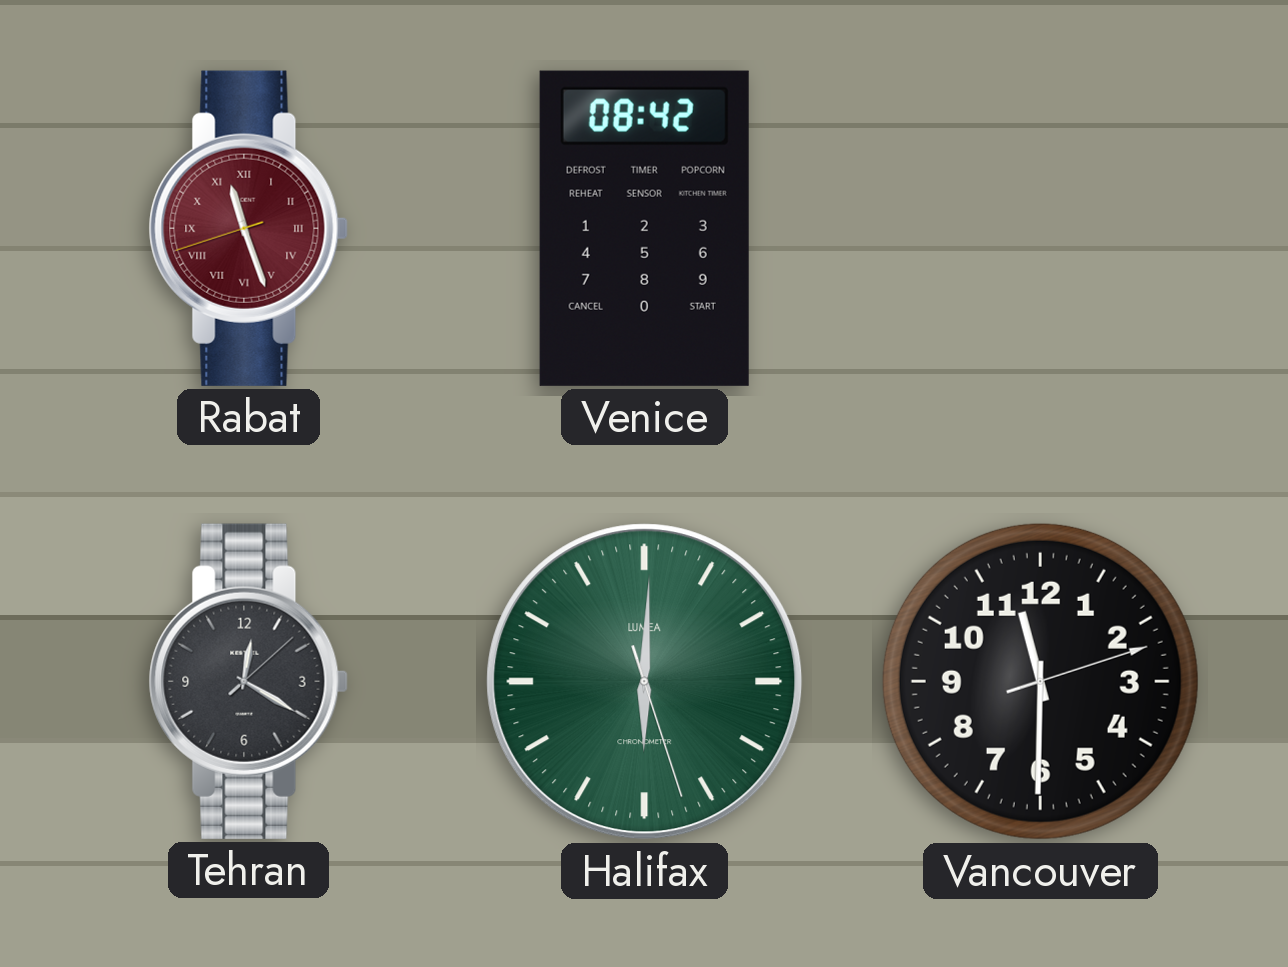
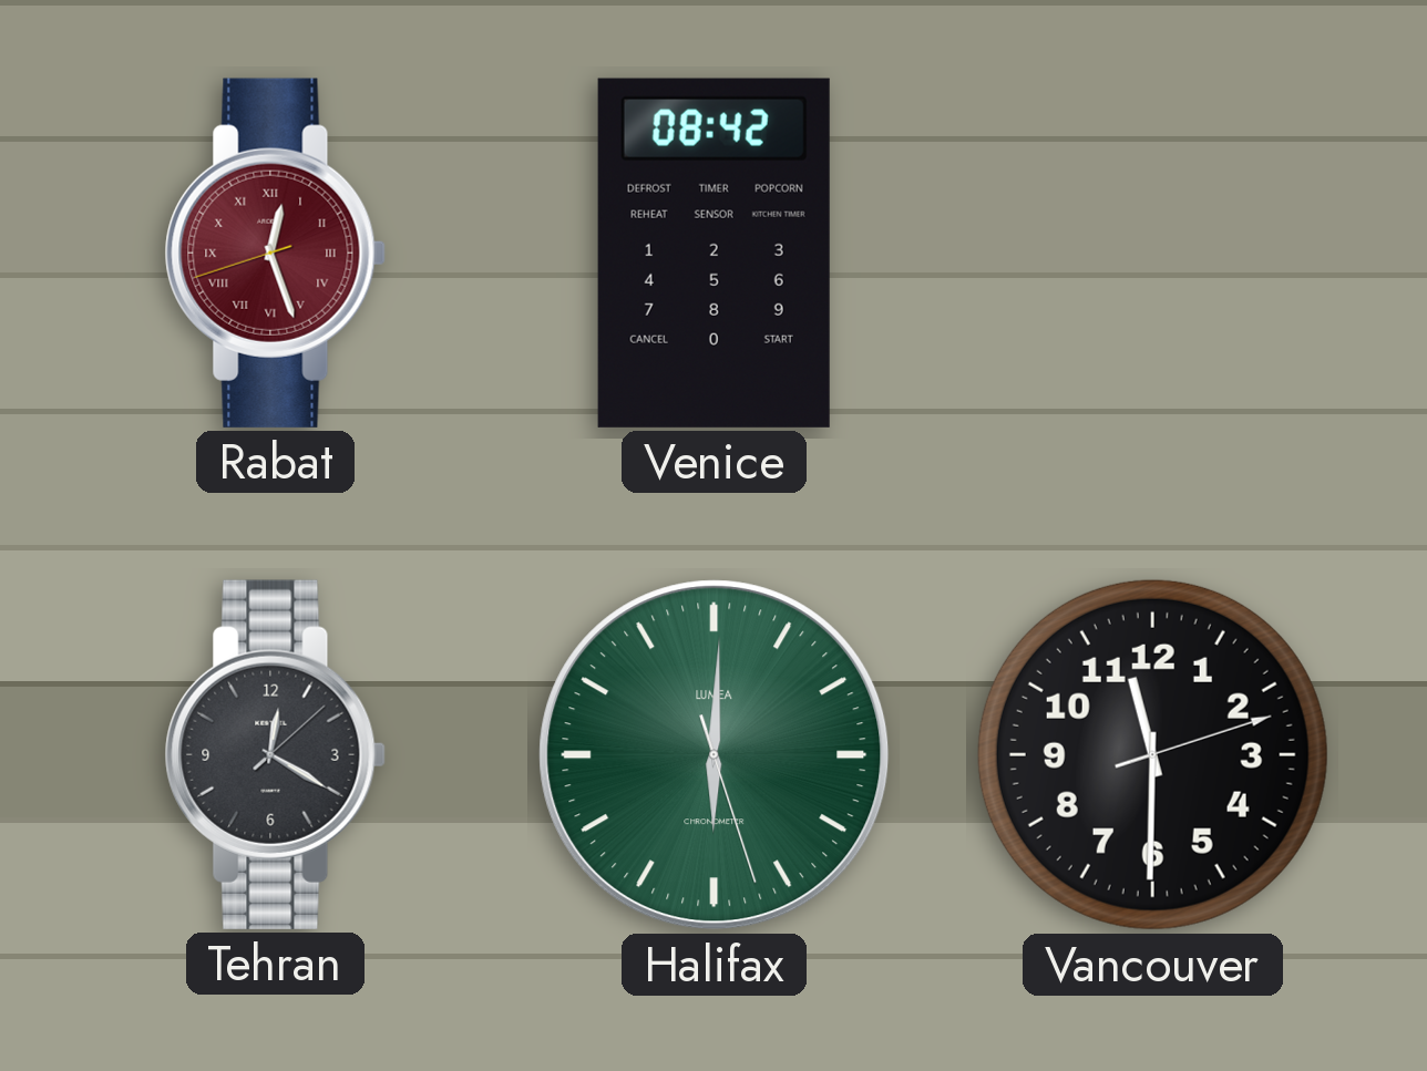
Rabat: 11:26 -> 12:26
